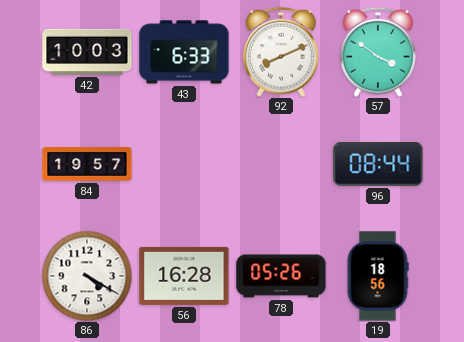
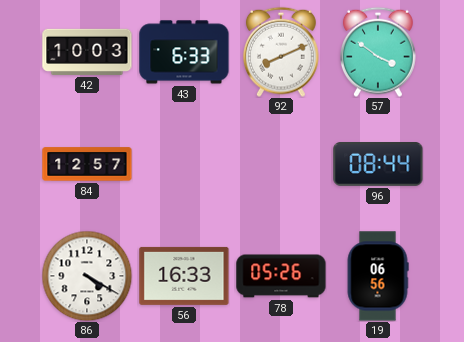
84: 19:57 -> 12:57
56: 16:28 -> 16:33
19: 18:56 -> 06:56
